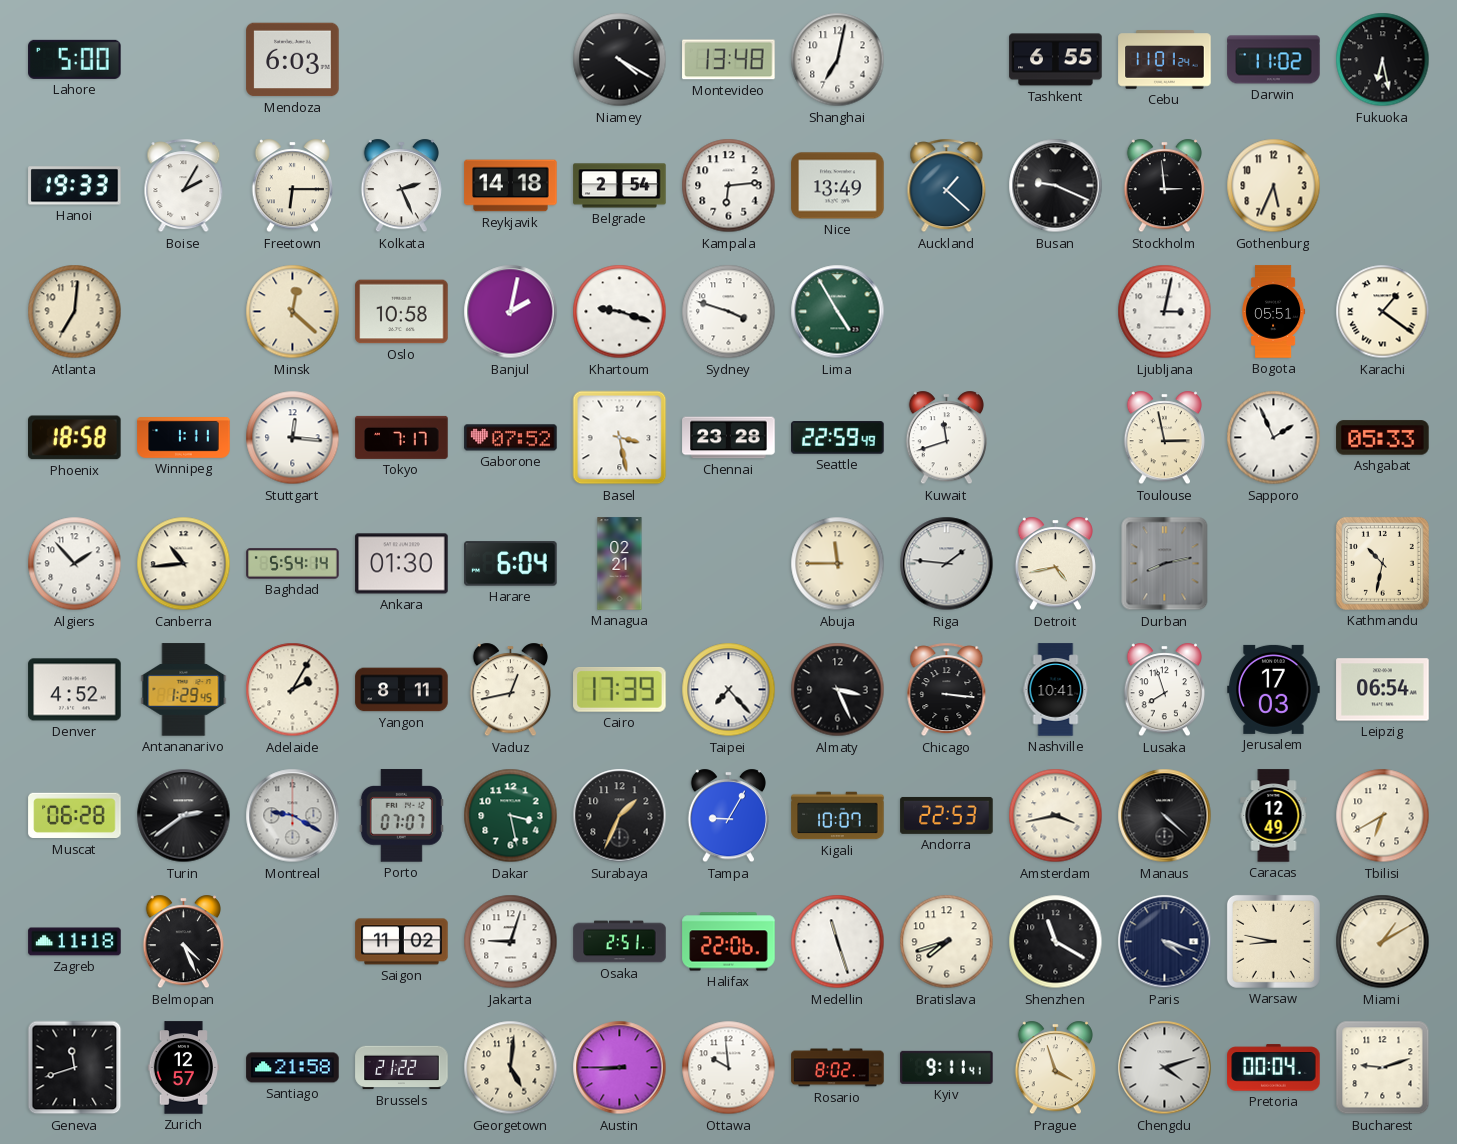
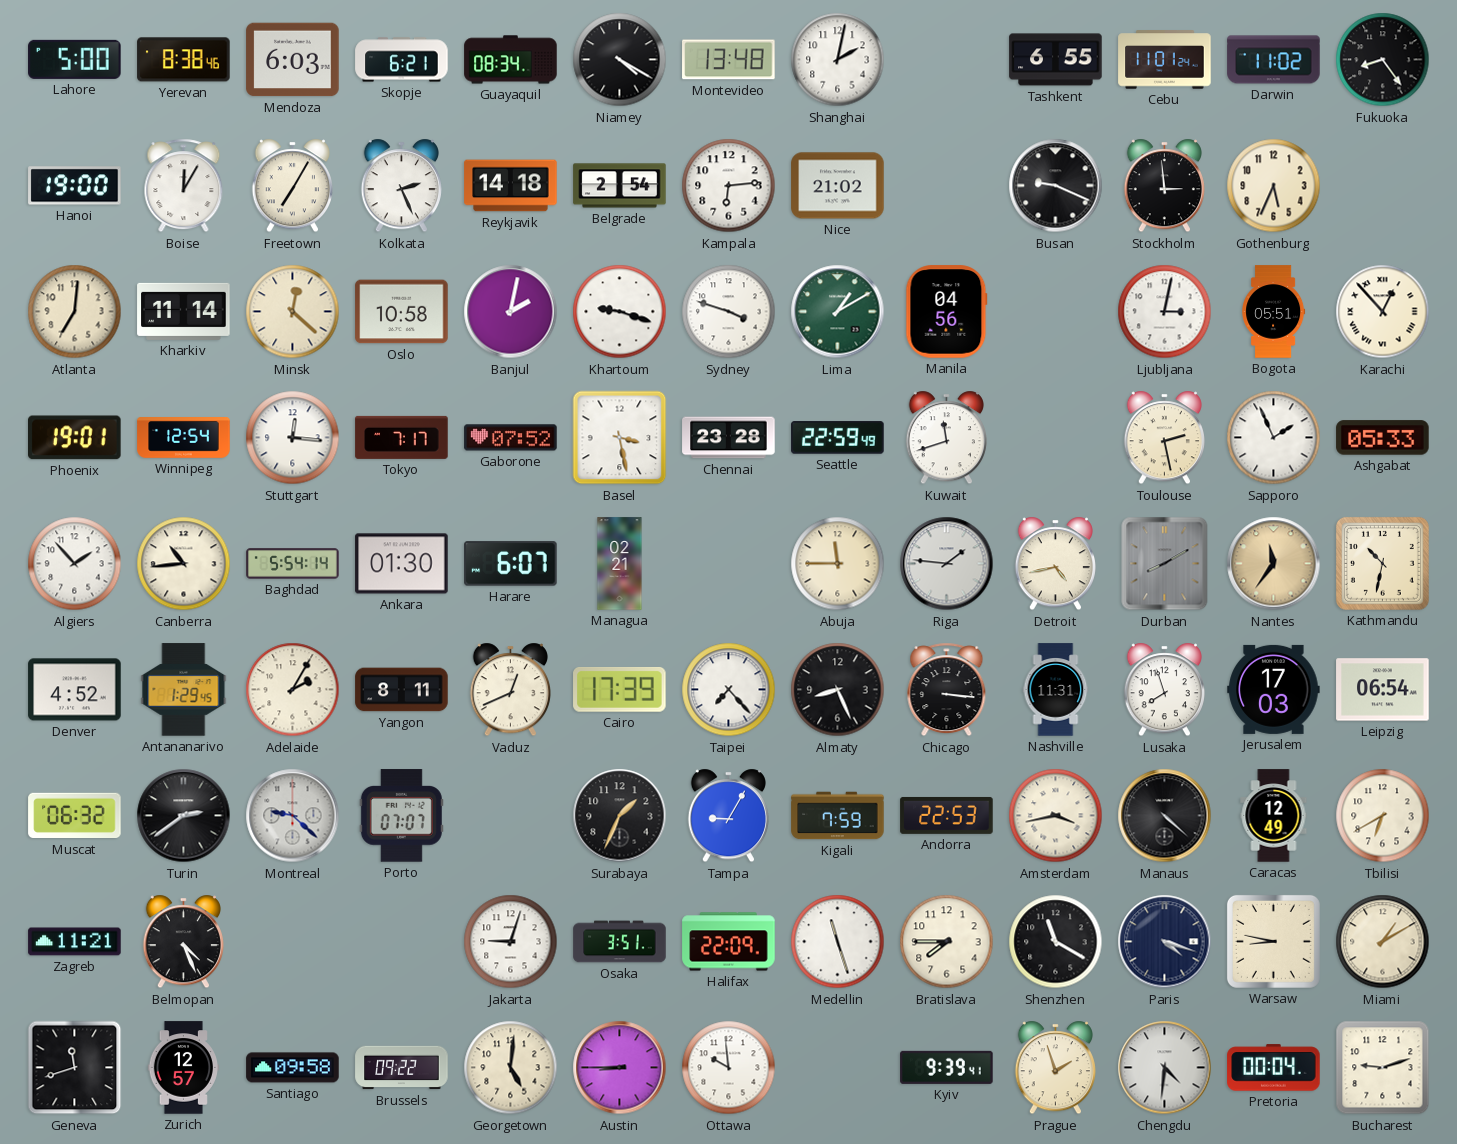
Yerevan: none -> 8:38
Skopje: none -> 6:21
Guayaquil: none -> 08:34
Shanghai: 7:02 -> 2:02
Fukuoka: 6:28 -> 8:24
Hanoi: 19:33 -> 19:00
Boise: 2:05 -> 12:05
Freetown: 6:15 -> 7:05
Nice: 13:49 -> 21:02
Auckland: 1:22 -> none
Kharkiv: none -> 11:14
Lima: 4:55 -> 1:10
Manila: none -> 04:56
Karachi: 1:21 -> 12:53
Phoenix: 18:58 -> 19:01
Winnipeg: 1:11 -> 12:54
Toulouse: 2:58 -> 2:28
Harare: 6:04 -> 6:07
Durban: 8:13 -> 8:10
Nantes: none -> 11:36
Vaduz: 12:43 -> 12:41
Almaty: 3:26 -> 8:26
Nashville: 10:41 -> 11:31
Muscat: 06:28 -> 06:32
Montreal: 9:20 -> 9:22
Dakar: 3:28 -> none
Kigali: 10:07 -> 7:59
Zagreb: 11:18 -> 11:21
Saigon: 11:02 -> none
Osaka: 2:51 -> 3:51
Halifax: 22:06 -> 22:09
Bratislava: 7:42 -> 7:45
Santiago: 21:58 -> 09:58
Brussels: 21:22 -> 09:22
Rosario: 8:02 -> none
Kyiv: 9:11 -> 9:39
Prague: 3:57 -> 1:57
Chengdu: 4:12 -> 4:31
